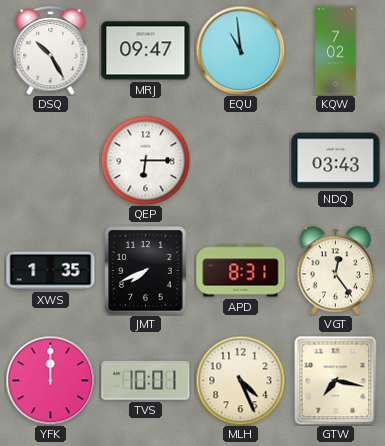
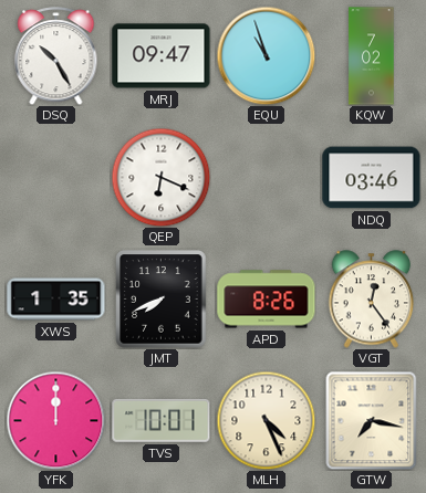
EQU: 10:59 -> 10:57
QEP: 6:15 -> 6:19
NDQ: 03:43 -> 03:46
APD: 8:31 -> 8:26
